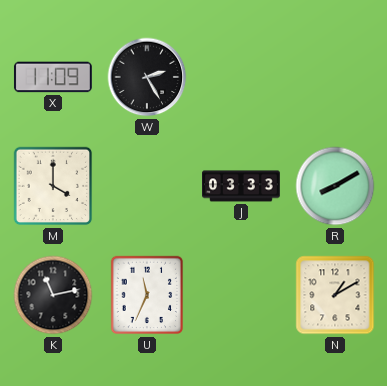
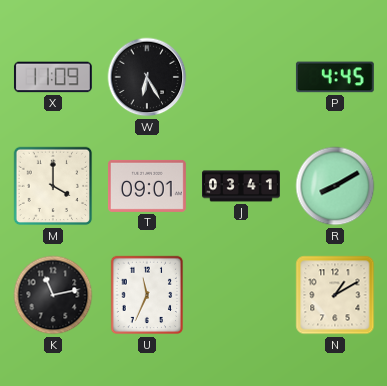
W: 2:25 -> 6:25
P: none -> 4:45
T: none -> 09:01
J: 03:33 -> 03:41
